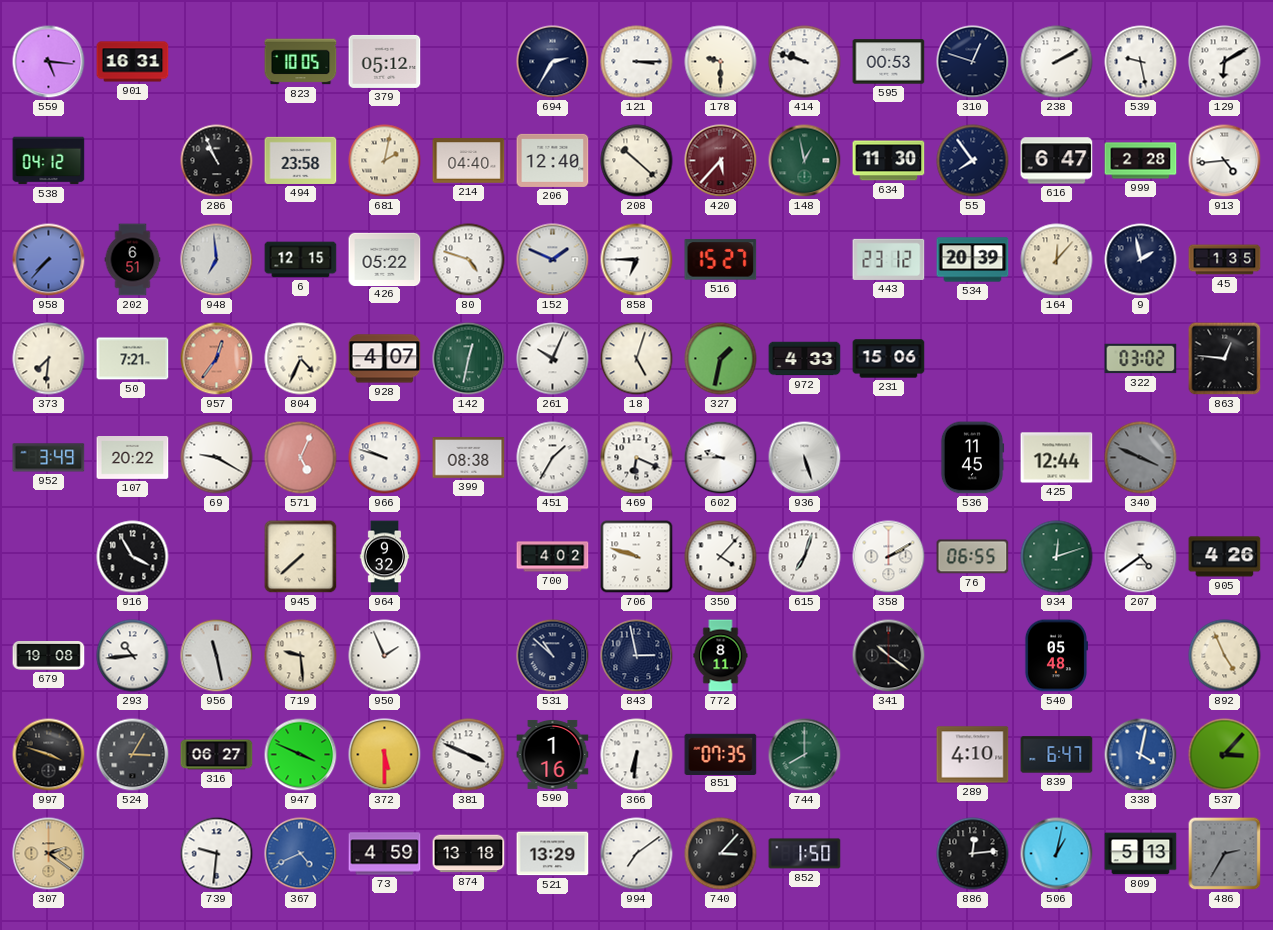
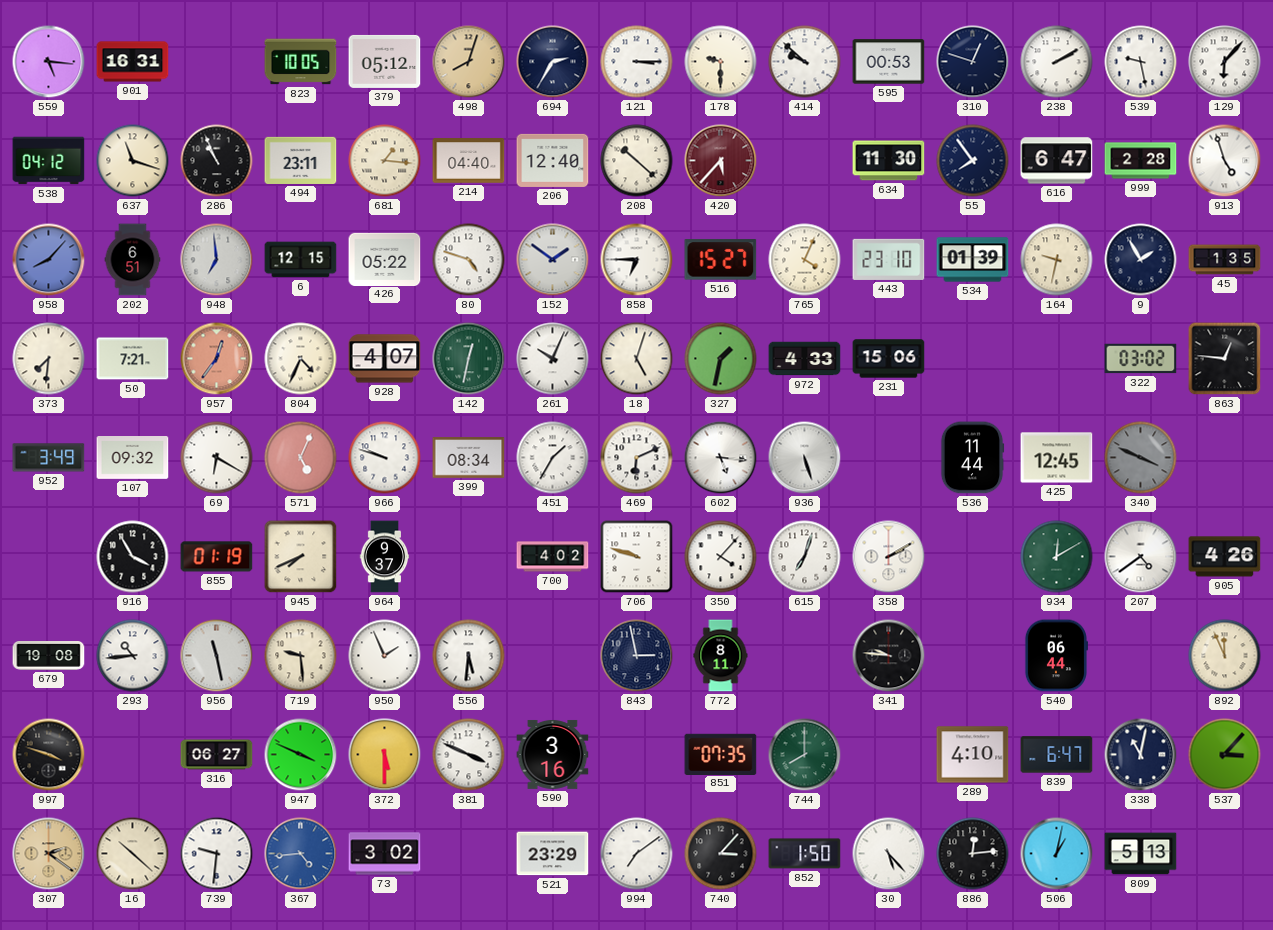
498: none -> 8:03
414: 9:48 -> 9:52
129: 6:10 -> 6:07
637: none -> 11:18
494: 23:58 -> 23:11
681: 2:02 -> 1:16
148: 12:58 -> none
913: 4:44 -> 4:57
958: 7:37 -> 8:07
152: 1:49 -> 1:51
765: none -> 4:04
443: 23:12 -> 23:10
534: 20:39 -> 01:39
164: 12:07 -> 9:32
9: 1:58 -> 1:55
107: 20:22 -> 09:32
69: 9:20 -> 6:20
399: 08:38 -> 08:34
469: 6:19 -> 6:11
602: 9:45 -> 5:16
536: 11:45 -> 11:44
425: 12:44 -> 12:45
855: none -> 01:19
945: 7:38 -> 7:41
964: 9:32 -> 9:37
76: 06:55 -> none
934: 12:12 -> 12:10
556: none -> 5:31
531: 10:52 -> none
341: 10:21 -> 9:46
540: 05:48 -> 06:44
892: 4:56 -> 11:56
524: 3:05 -> none
590: 1:16 -> 3:16
366: 6:31 -> none
338: 4:02 -> 11:02
338 dial: blue -> navy
16: none -> 10:22
367: 4:41 -> 4:44
73: 4:59 -> 3:02
874: 13:18 -> none
521: 13:29 -> 23:29
30: none -> 5:23
486: 2:35 -> none
